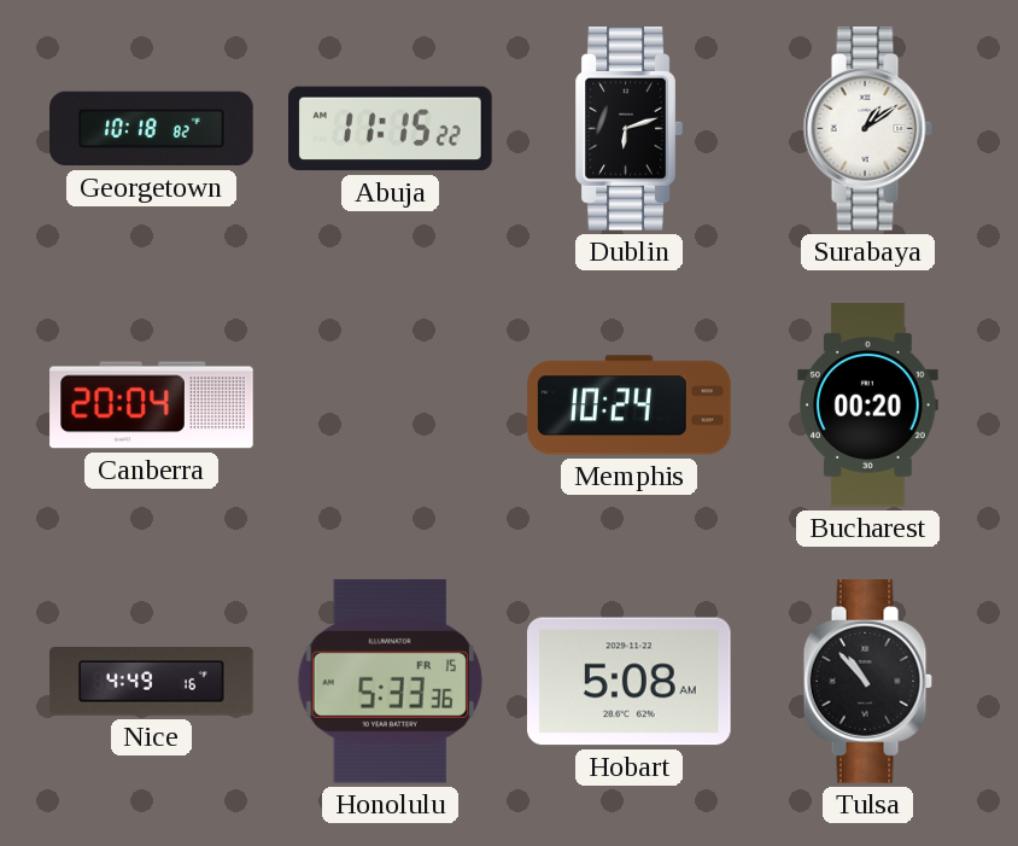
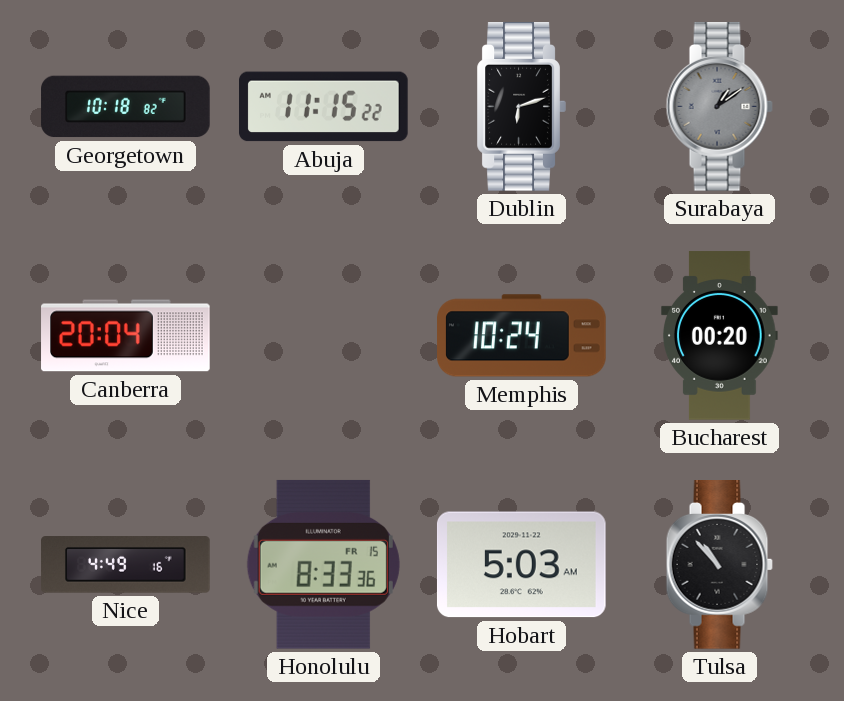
Surabaya dial: white -> grey
Honolulu: 5:33 -> 8:33
Hobart: 5:08 -> 5:03
